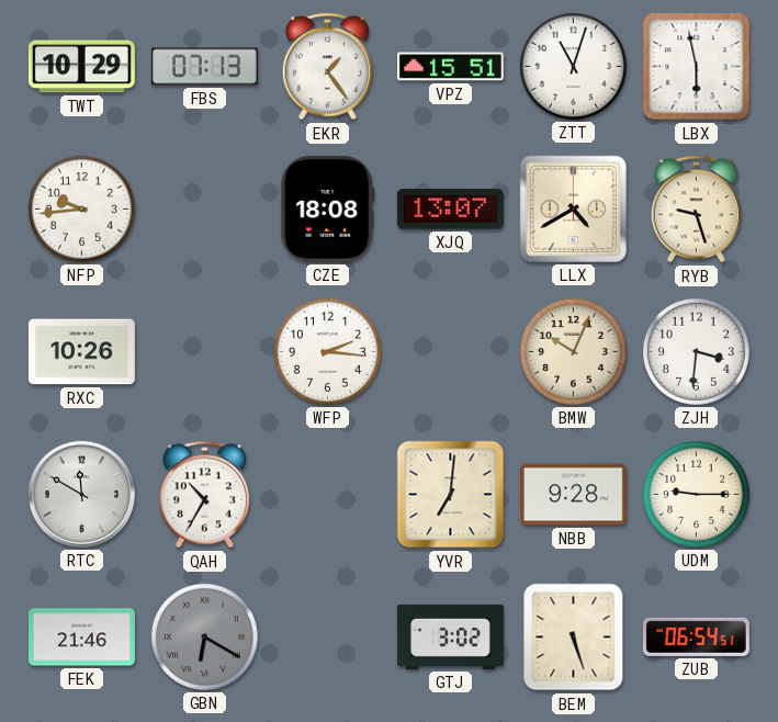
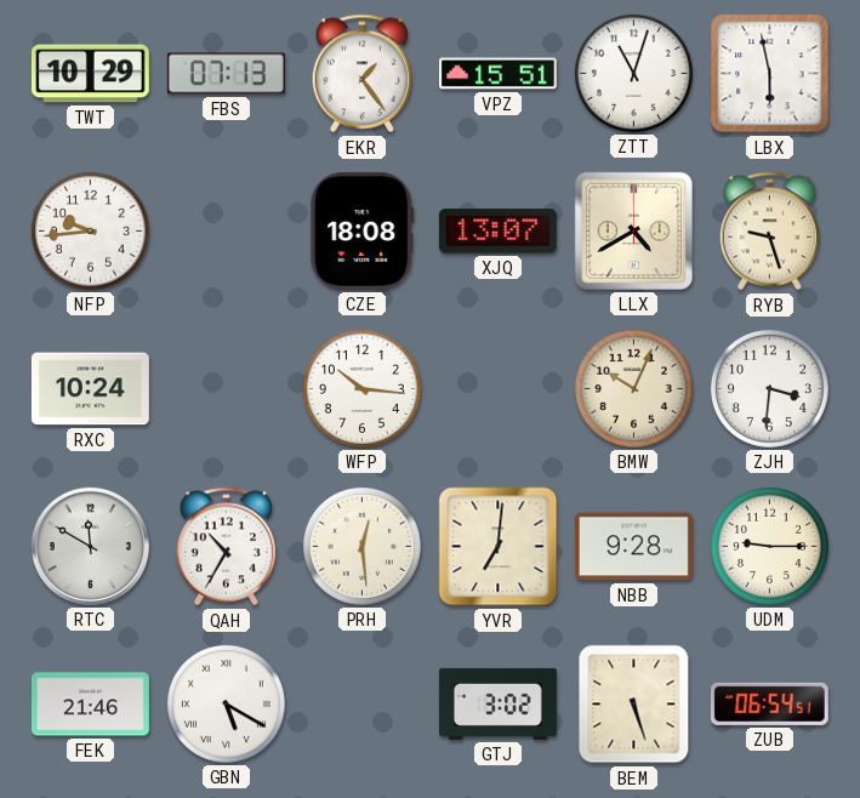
RXC: 10:26 -> 10:24
WFP: 2:16 -> 10:16
PRH: none -> 12:29
GBN: 6:20 -> 5:20
GBN dial: grey -> white
